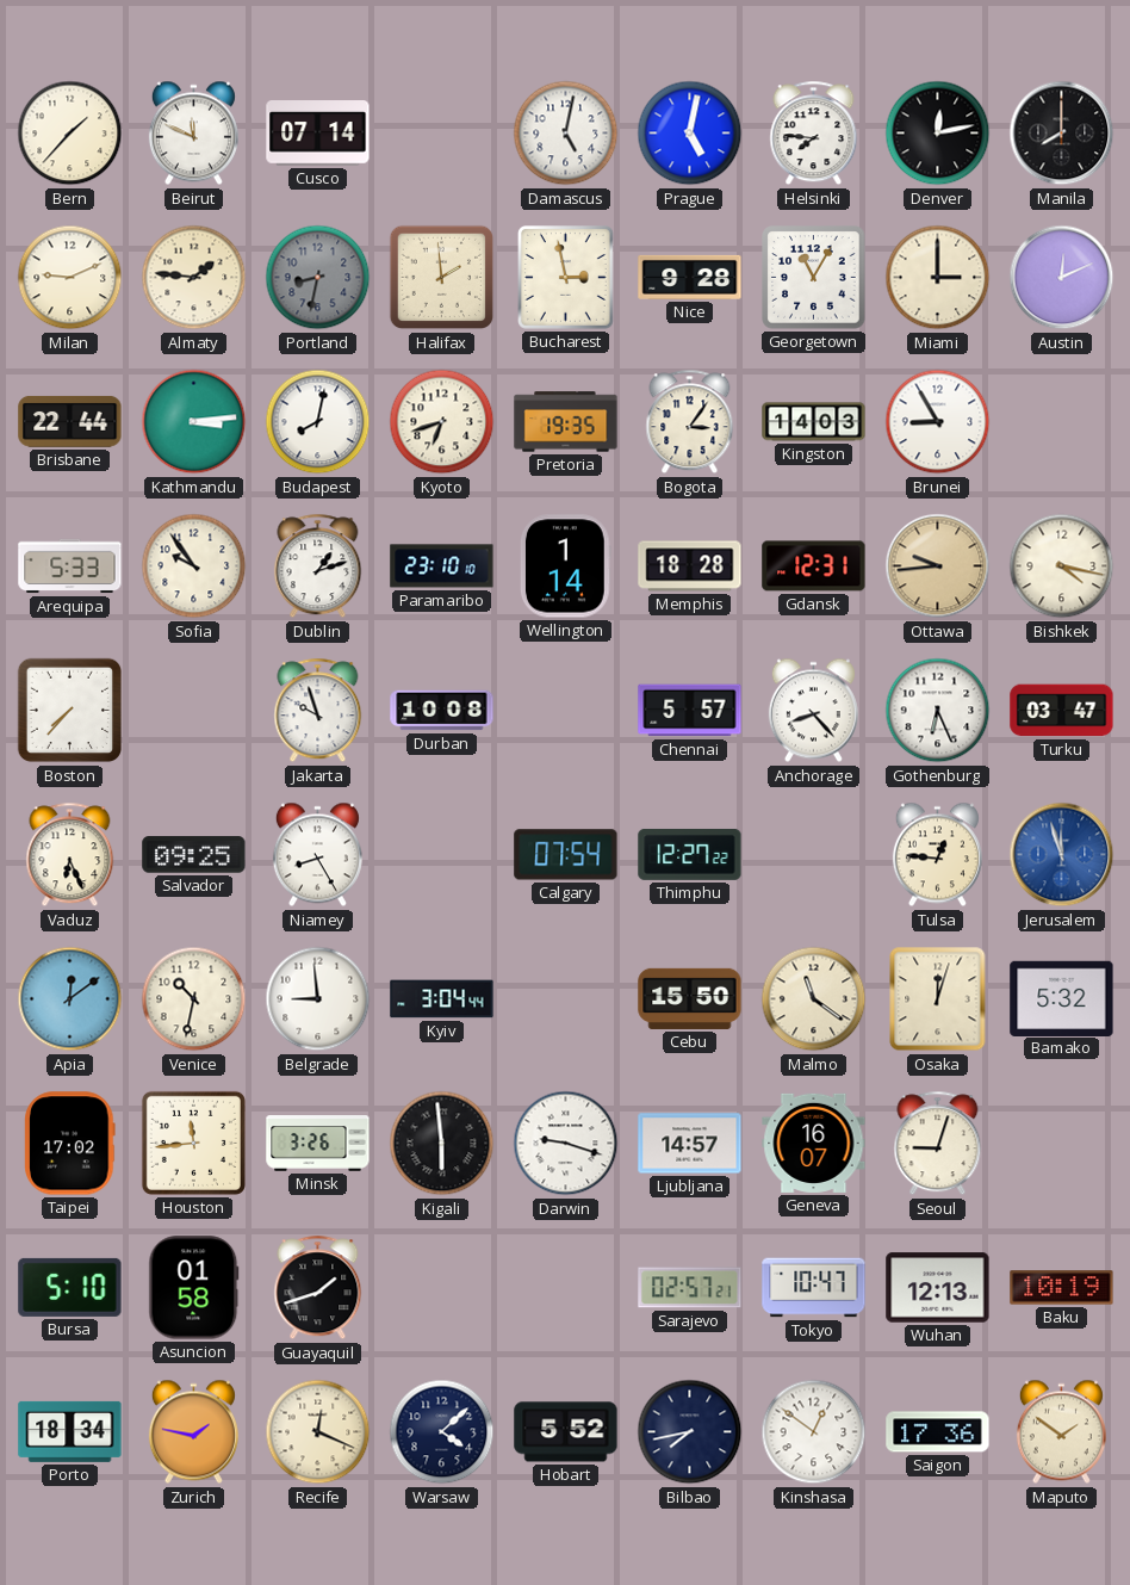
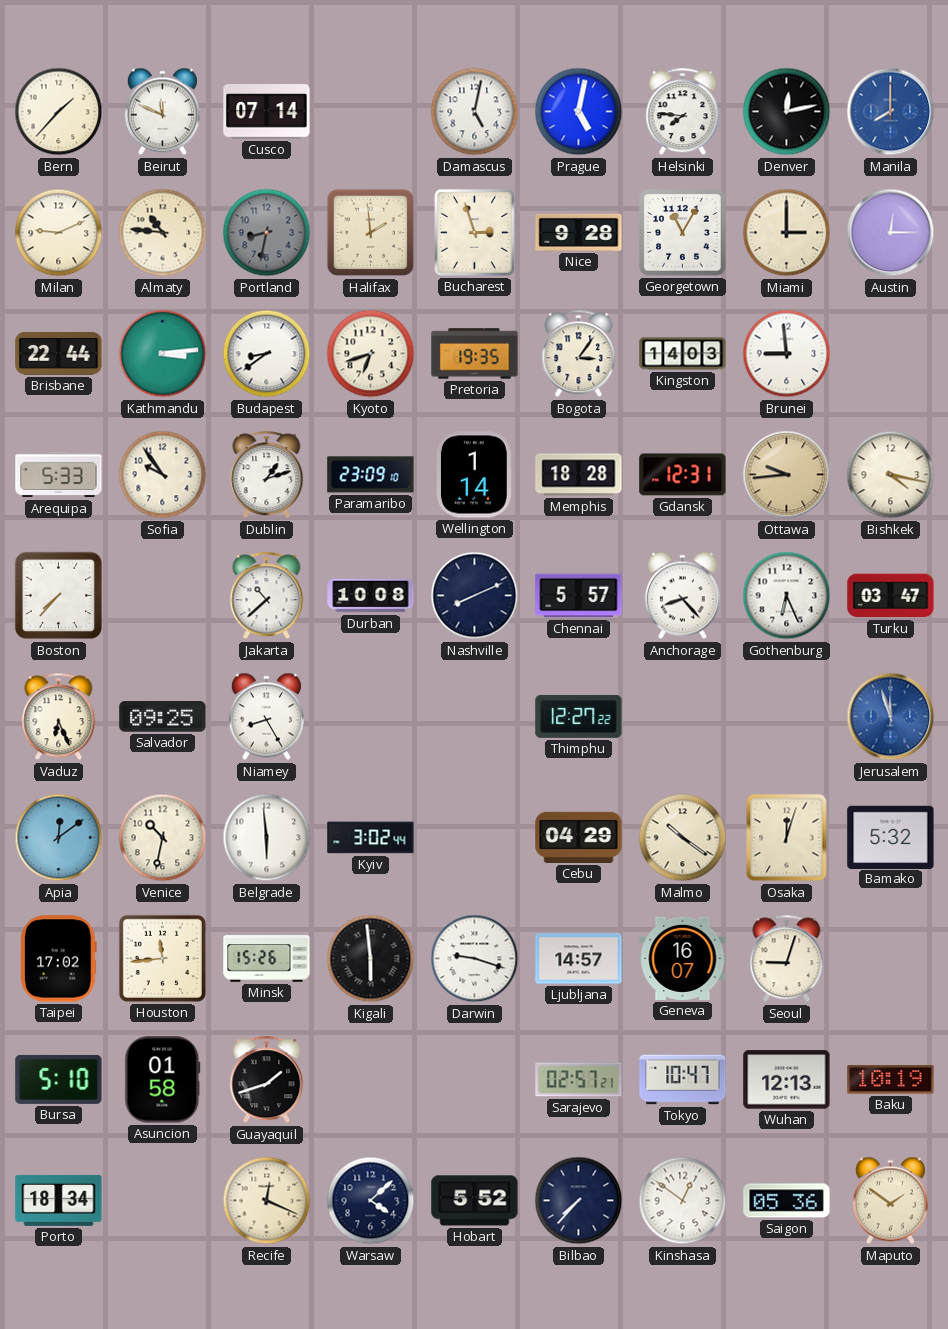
Manila dial: black -> blue
Almaty: 1:46 -> 10:46
Bucharest: 2:58 -> 2:57
Austin: 12:11 -> 12:15
Budapest: 8:02 -> 8:39
Brunei: 8:55 -> 8:59
Paramaribo: 23:10 -> 23:09
Jakarta: 9:57 -> 10:38
Nashville: none -> 8:11
Calgary: 07:54 -> none
Tulsa: 12:46 -> none
Belgrade: 8:59 -> 5:59
Kyiv: 3:04 -> 3:02
Cebu: 15:50 -> 04:29
Malmo: 11:21 -> 10:21
Minsk: 3:26 -> 15:26
Zurich: 1:47 -> none
Bilbao: 7:43 -> 7:37
Saigon: 17:36 -> 05:36
